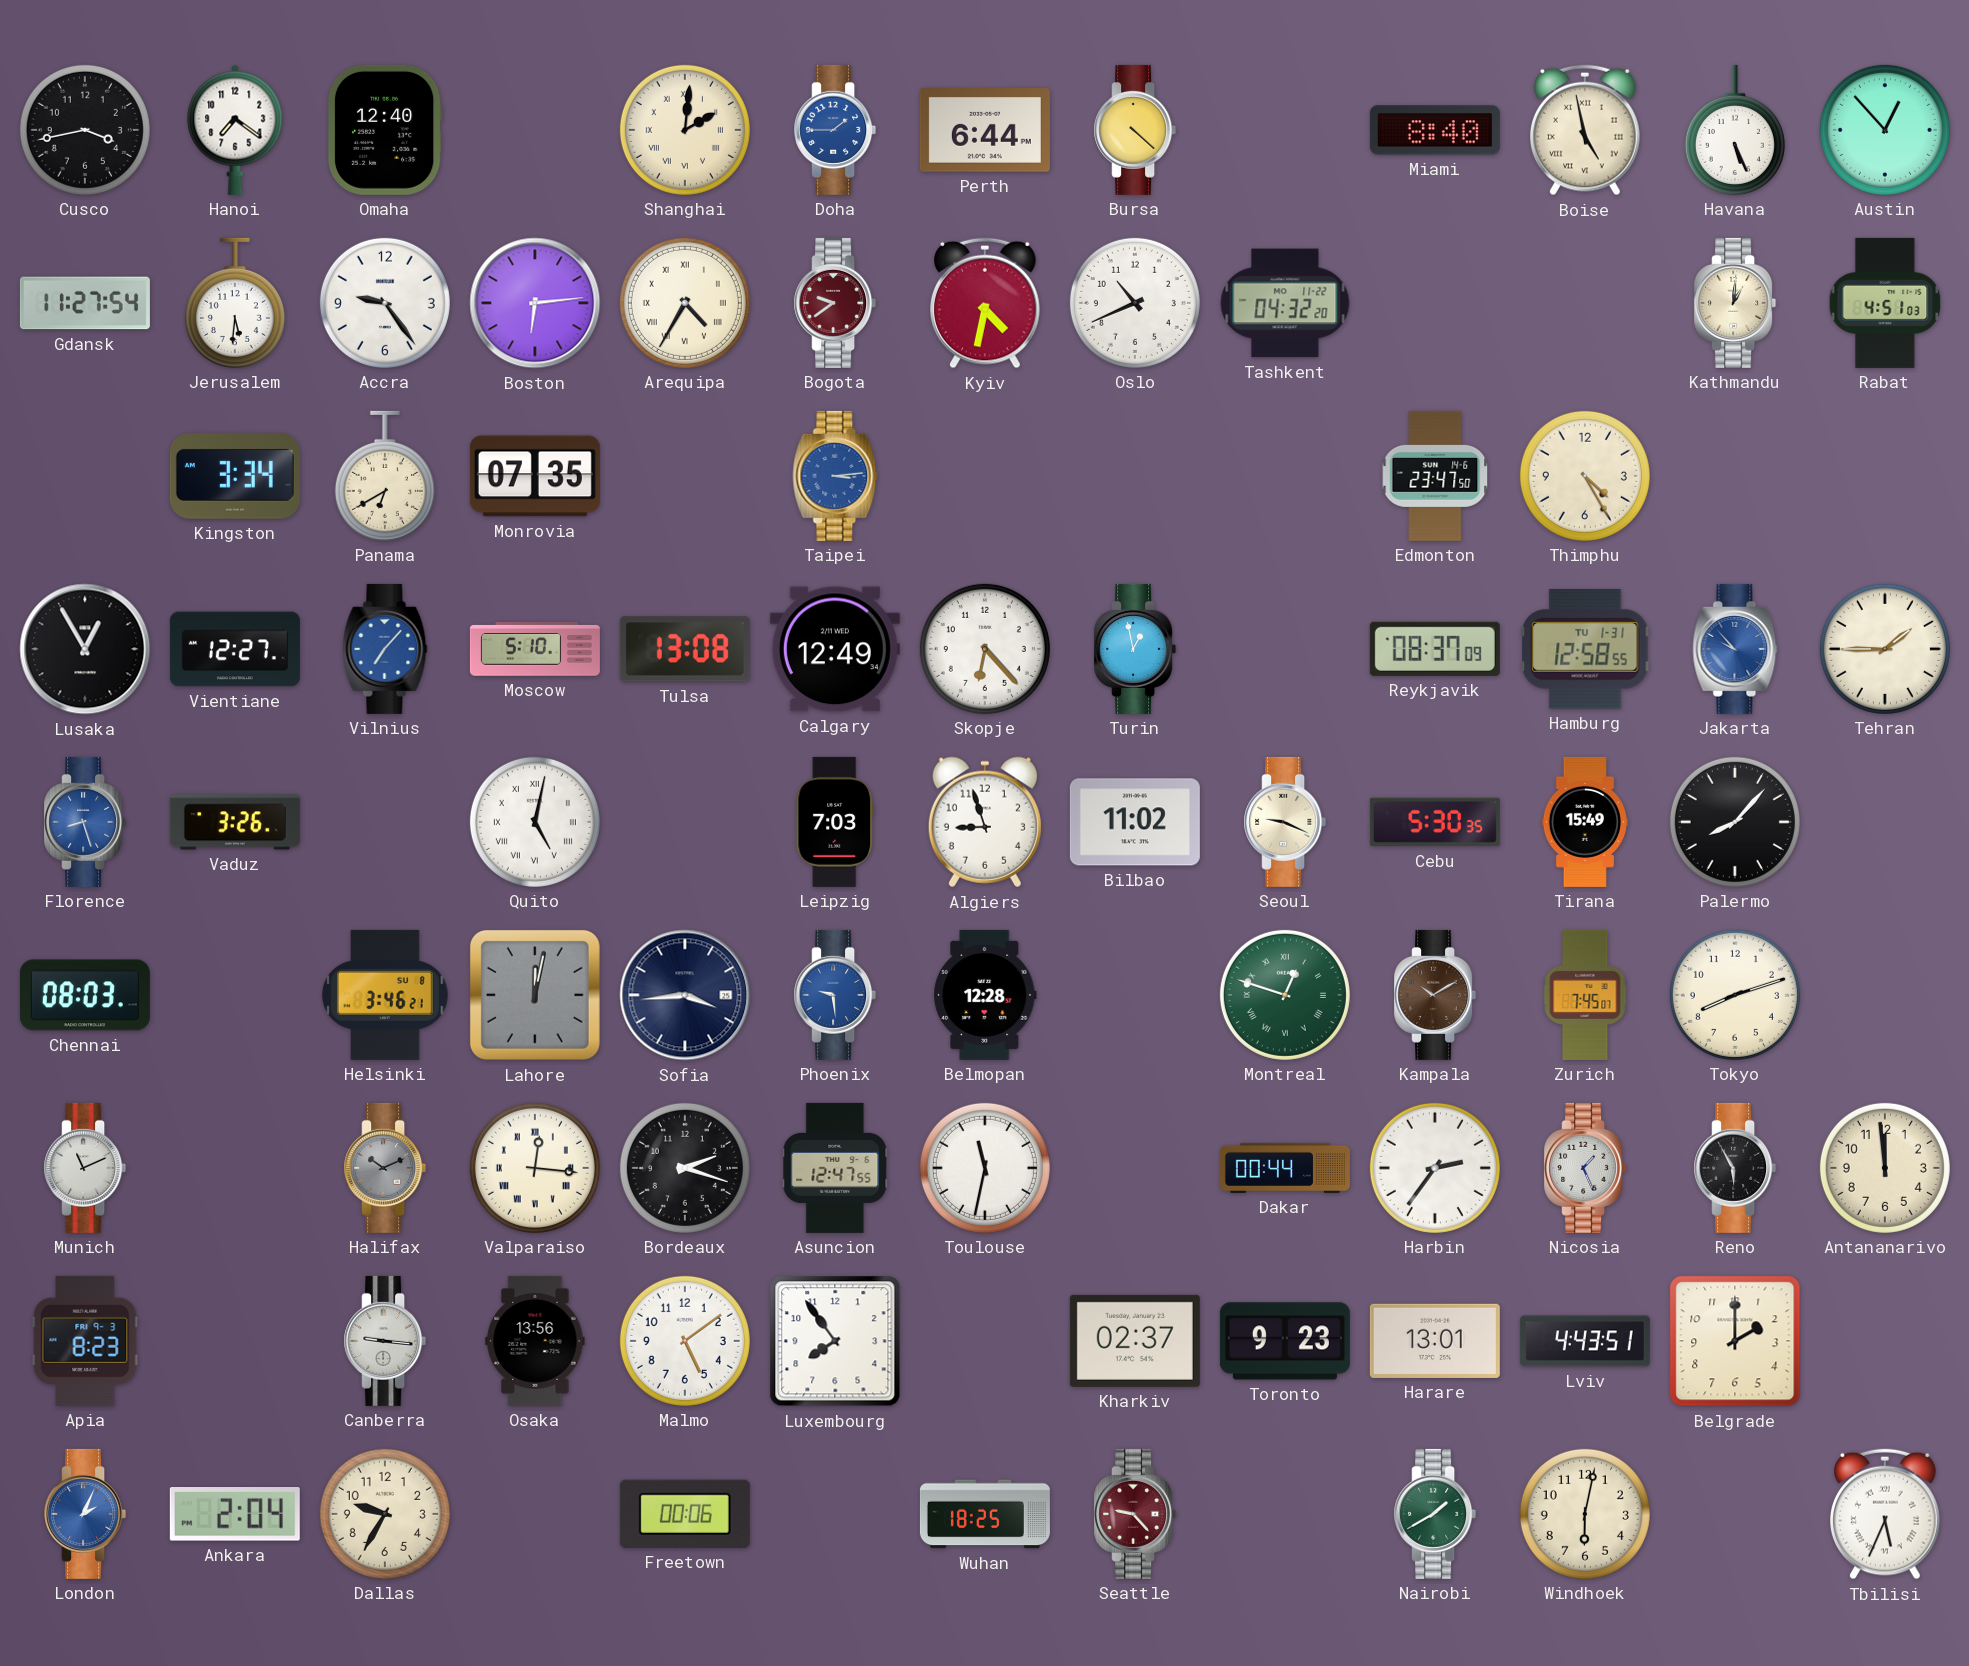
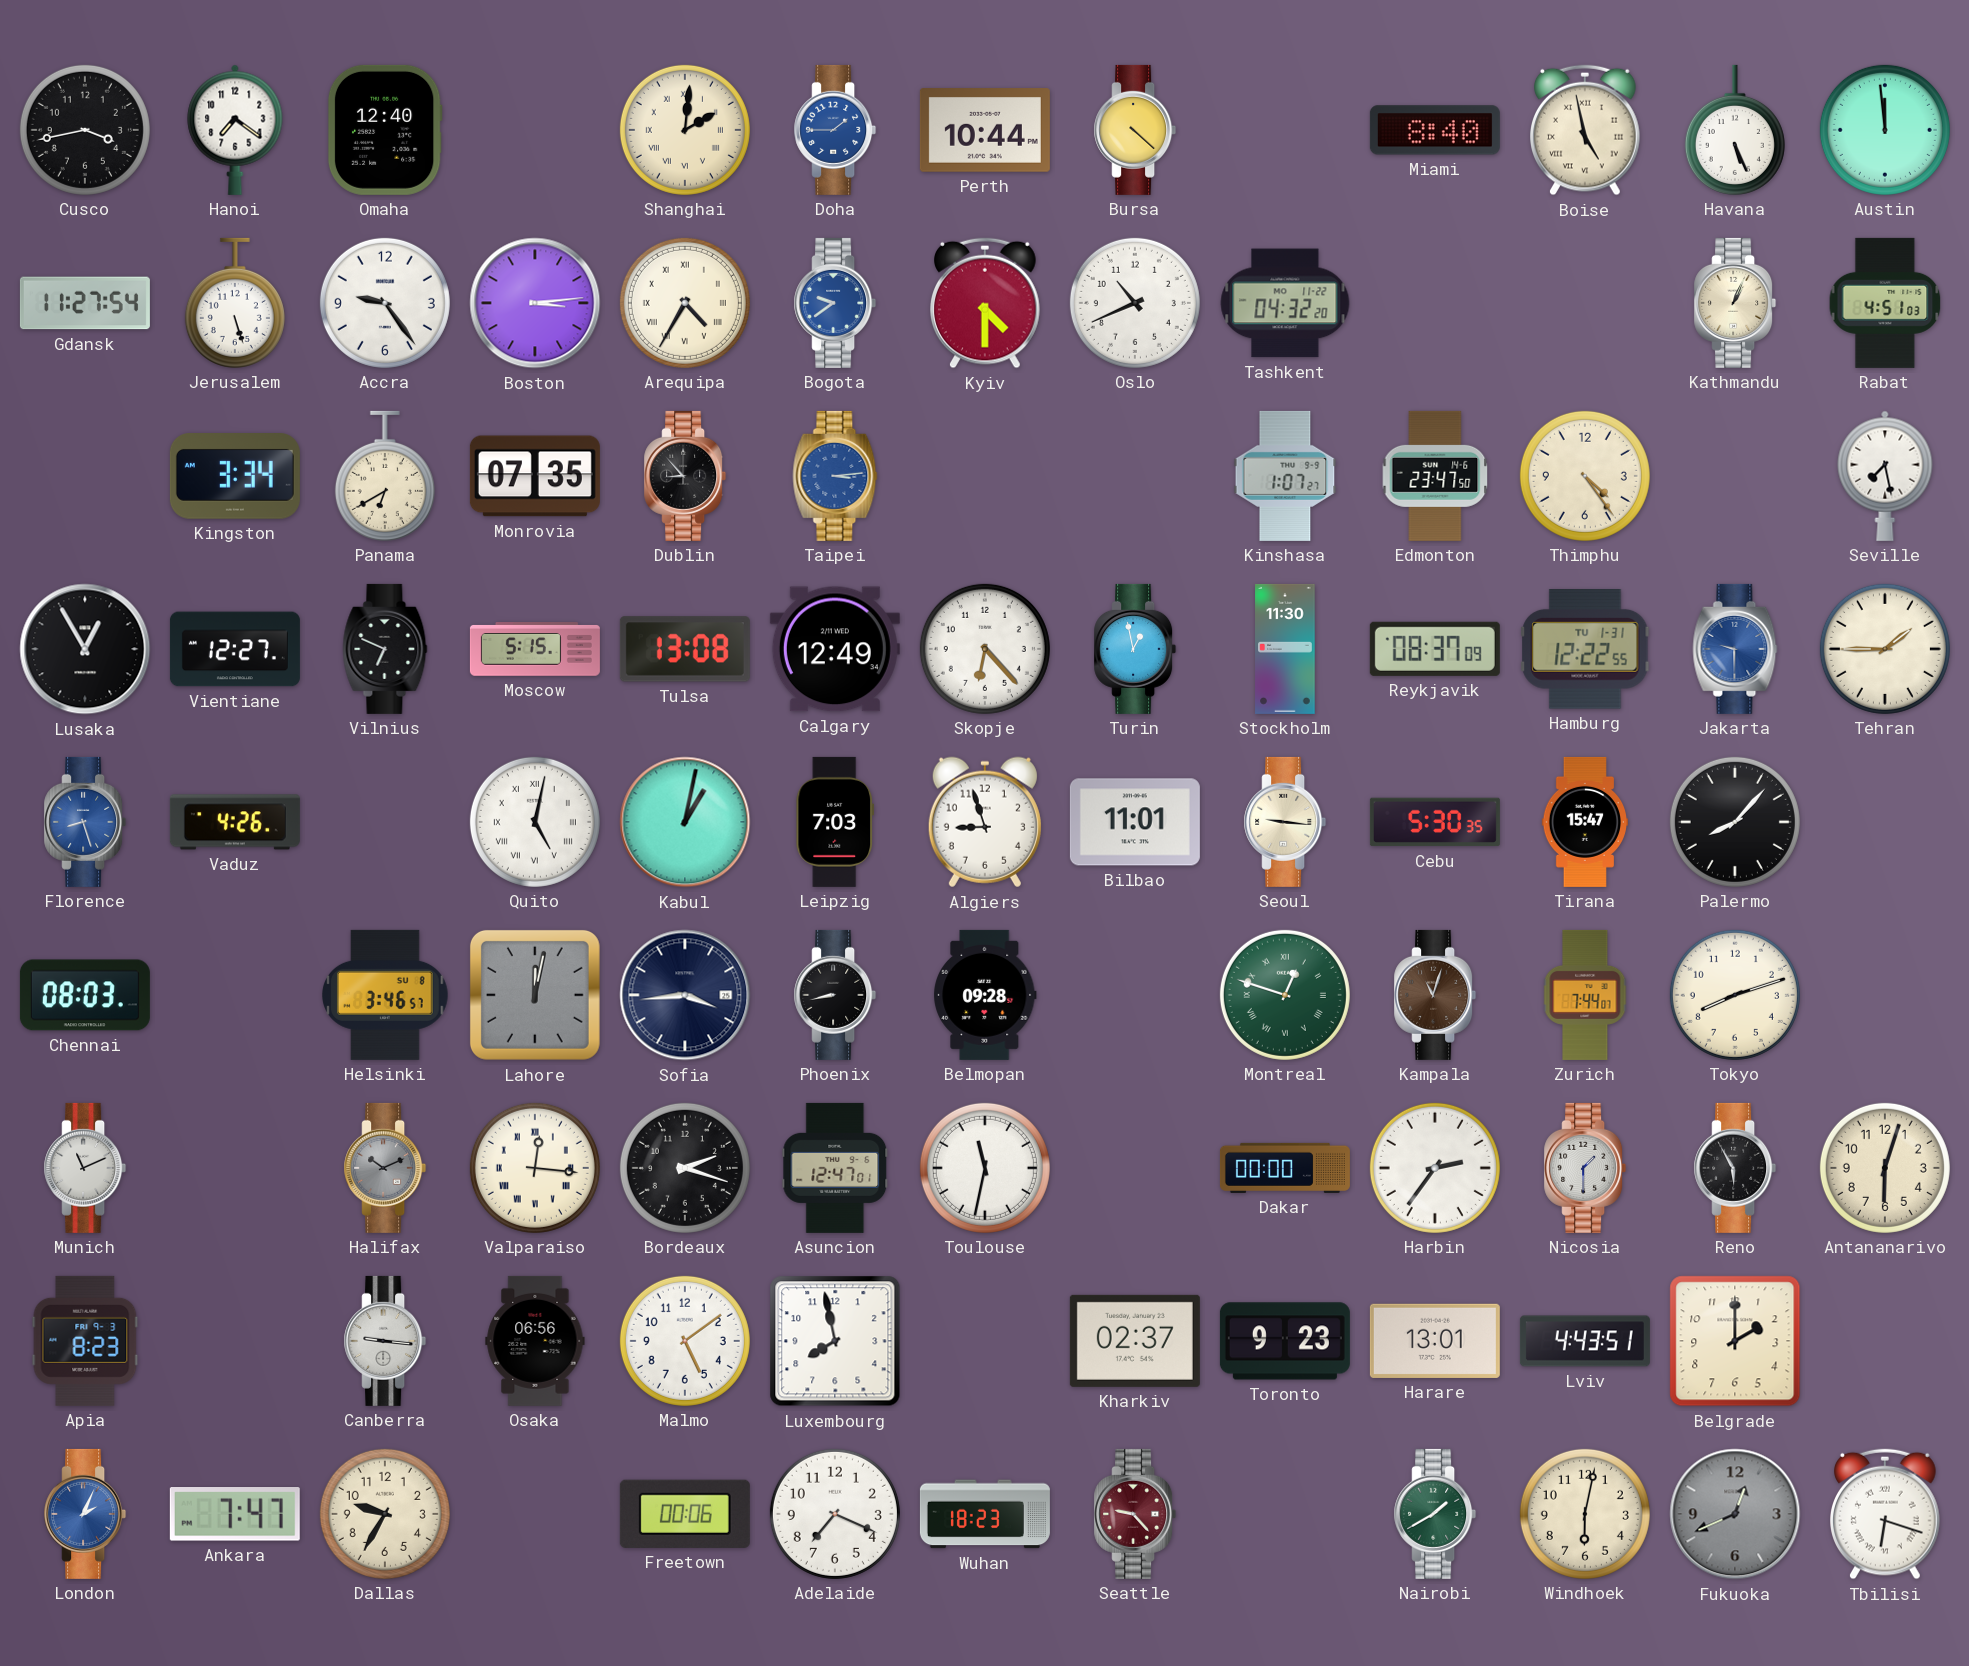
Perth: 6:44 -> 10:44
Austin: 12:53 -> 11:59
Jerusalem: 5:31 -> 5:27
Boston: 6:14 -> 3:14
Bogota dial: burgundy -> blue
Kyiv: 4:32 -> 4:30
Kathmandu: 1:01 -> 1:04
Dublin: none -> 8:53
Kinshasa: none -> 1:07
Thimphu: 4:25 -> 4:24
Seville: none -> 7:28
Vilnius: 7:07 -> 6:49
Vilnius dial: blue -> black
Moscow: 5:10 -> 5:15
Stockholm: none -> 11:30
Hamburg: 12:58 -> 12:22
Jakarta: 9:53 -> 9:30
Vaduz: 3:26 -> 4:26
Kabul: none -> 1:02
Bilbao: 11:02 -> 11:01
Seoul: 9:19 -> 9:16
Tirana: 15:49 -> 15:47
Helsinki: 3:46:21 -> 3:46:57
Phoenix: 9:29 -> 8:43
Phoenix dial: blue -> black
Belmopan: 12:28 -> 09:28
Kampala: 10:10 -> 11:03
Zurich: 7:45 -> 7:44
Asuncion: 12:47:55 -> 12:47:01
Dakar: 00:44 -> 00:00
Nicosia: 1:26 -> 1:30
Antananarivo: 11:59 -> 6:03
Osaka: 13:56 -> 06:56
Luxembourg: 7:54 -> 7:58
Ankara: 2:04 -> 7:47
Adelaide: none -> 7:19
Wuhan: 18:25 -> 18:23
Fukuoka: none -> 12:41
Tbilisi: 5:34 -> 6:18
